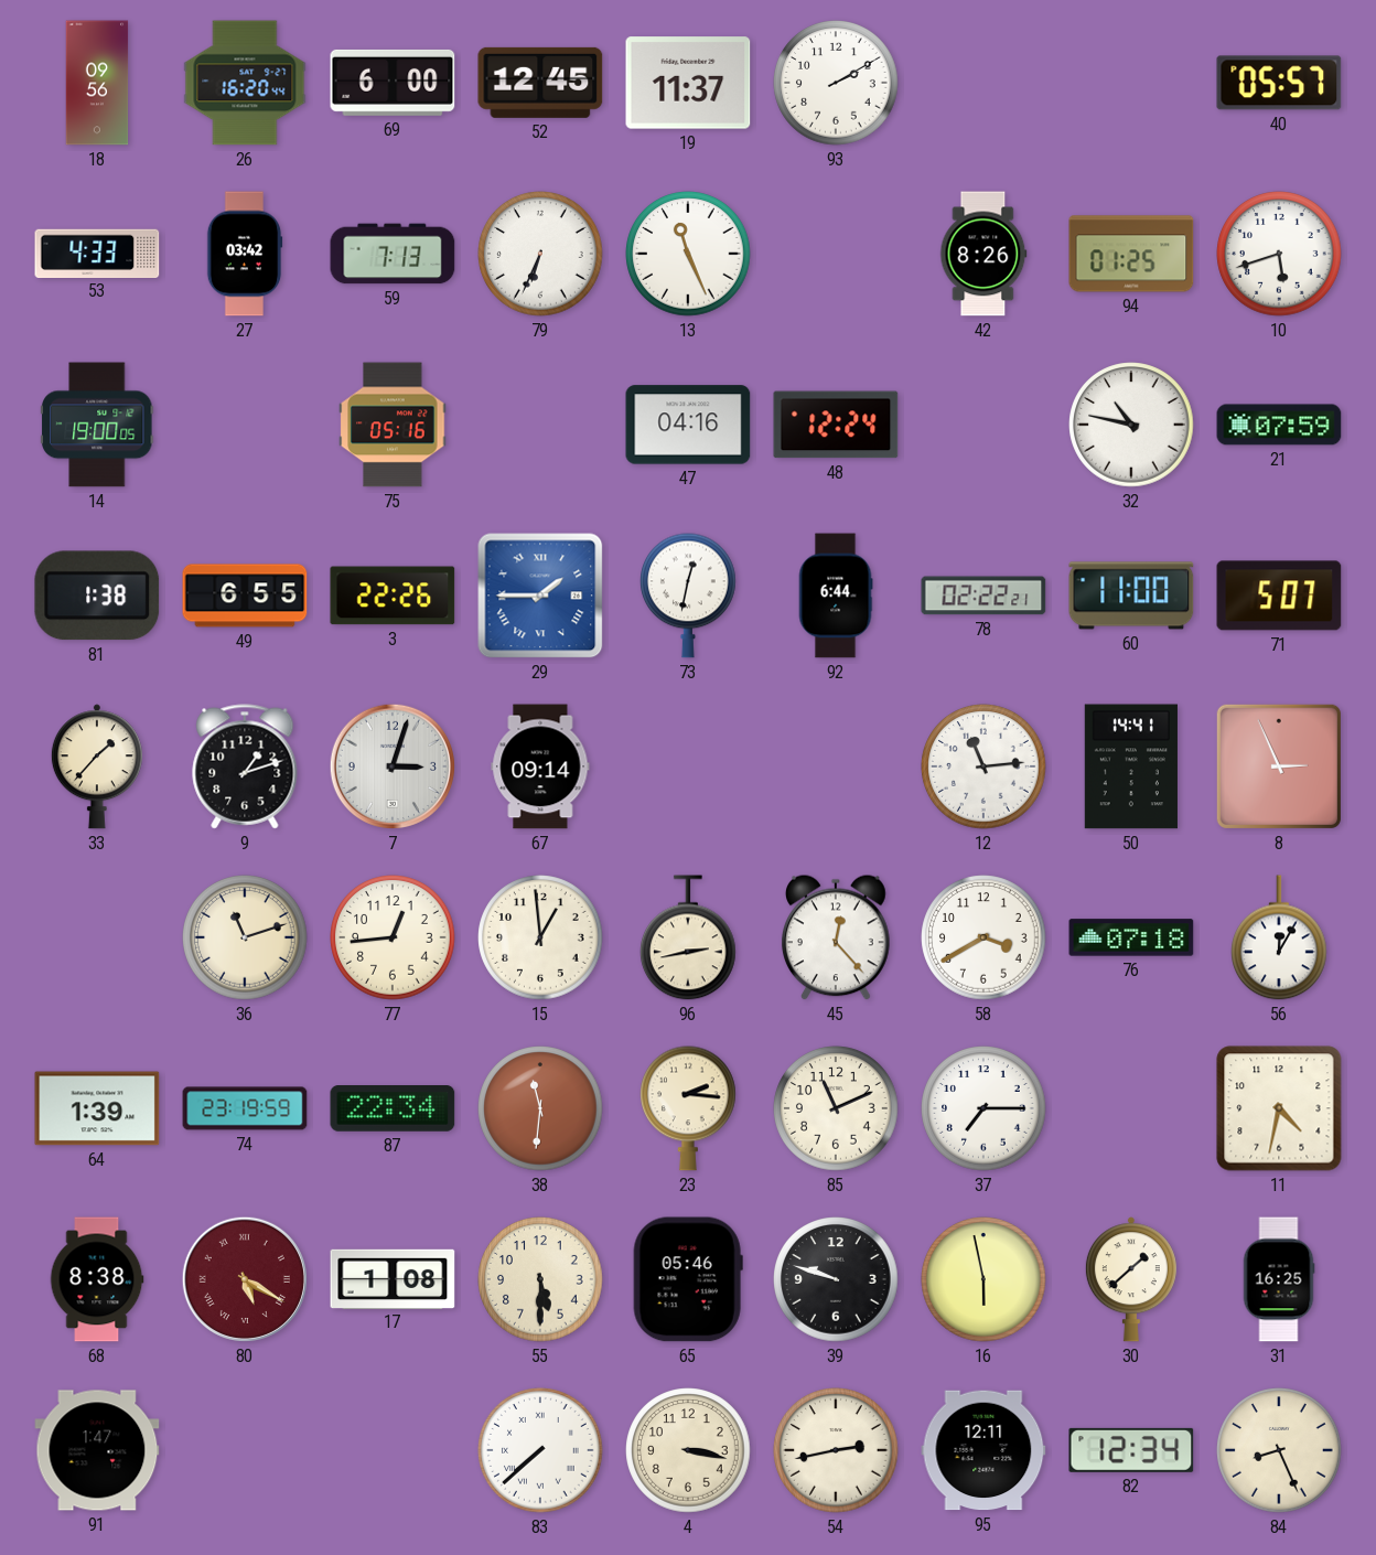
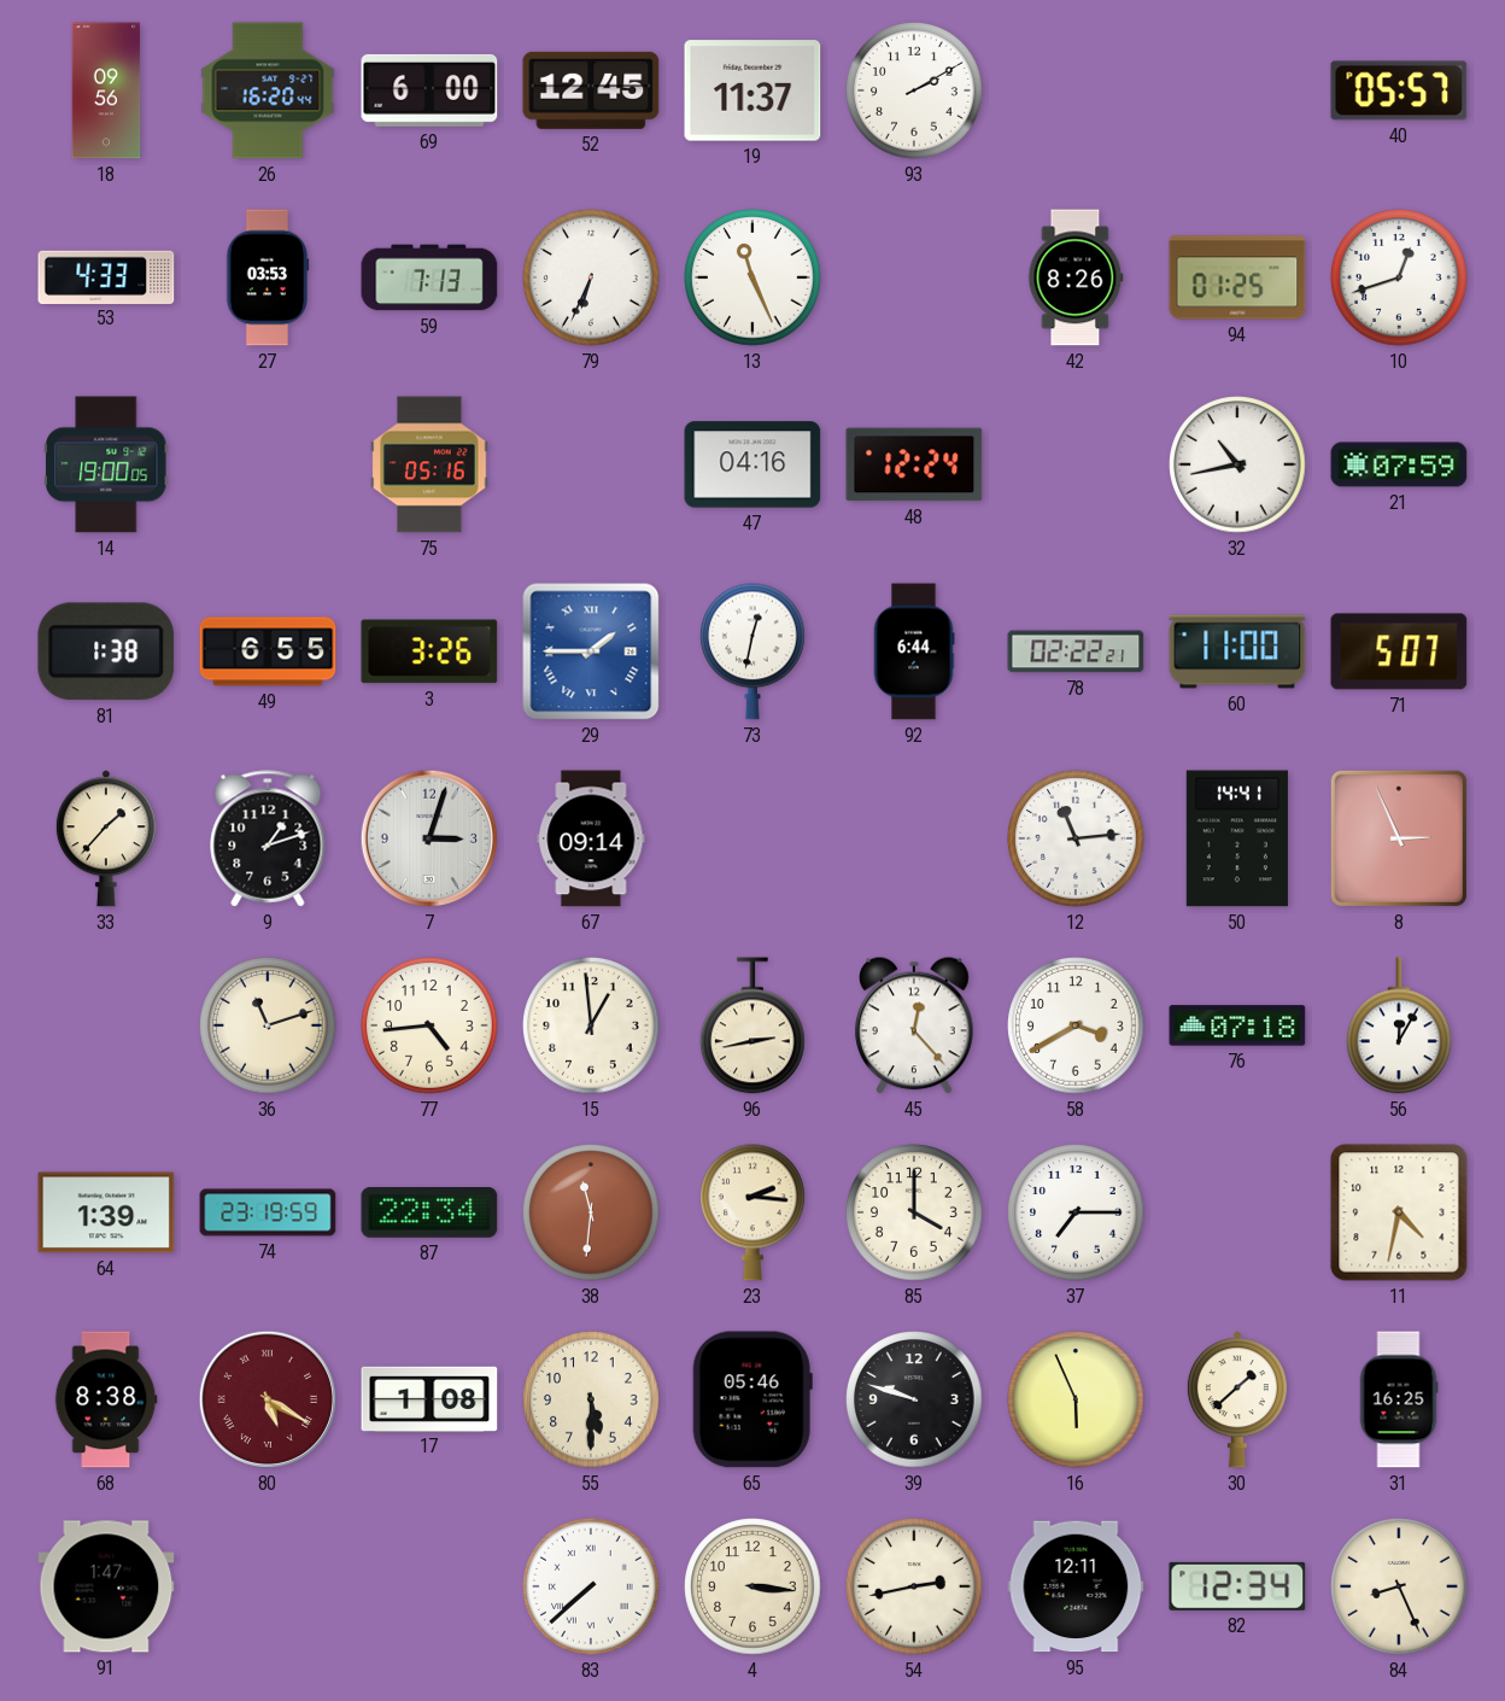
27: 03:42 -> 03:53
10: 5:42 -> 12:42
32: 10:47 -> 10:43
3: 22:26 -> 3:26
77: 12:44 -> 4:44
85: 11:11 -> 4:00
16: 5:58 -> 5:56
4: 3:17 -> 3:16
